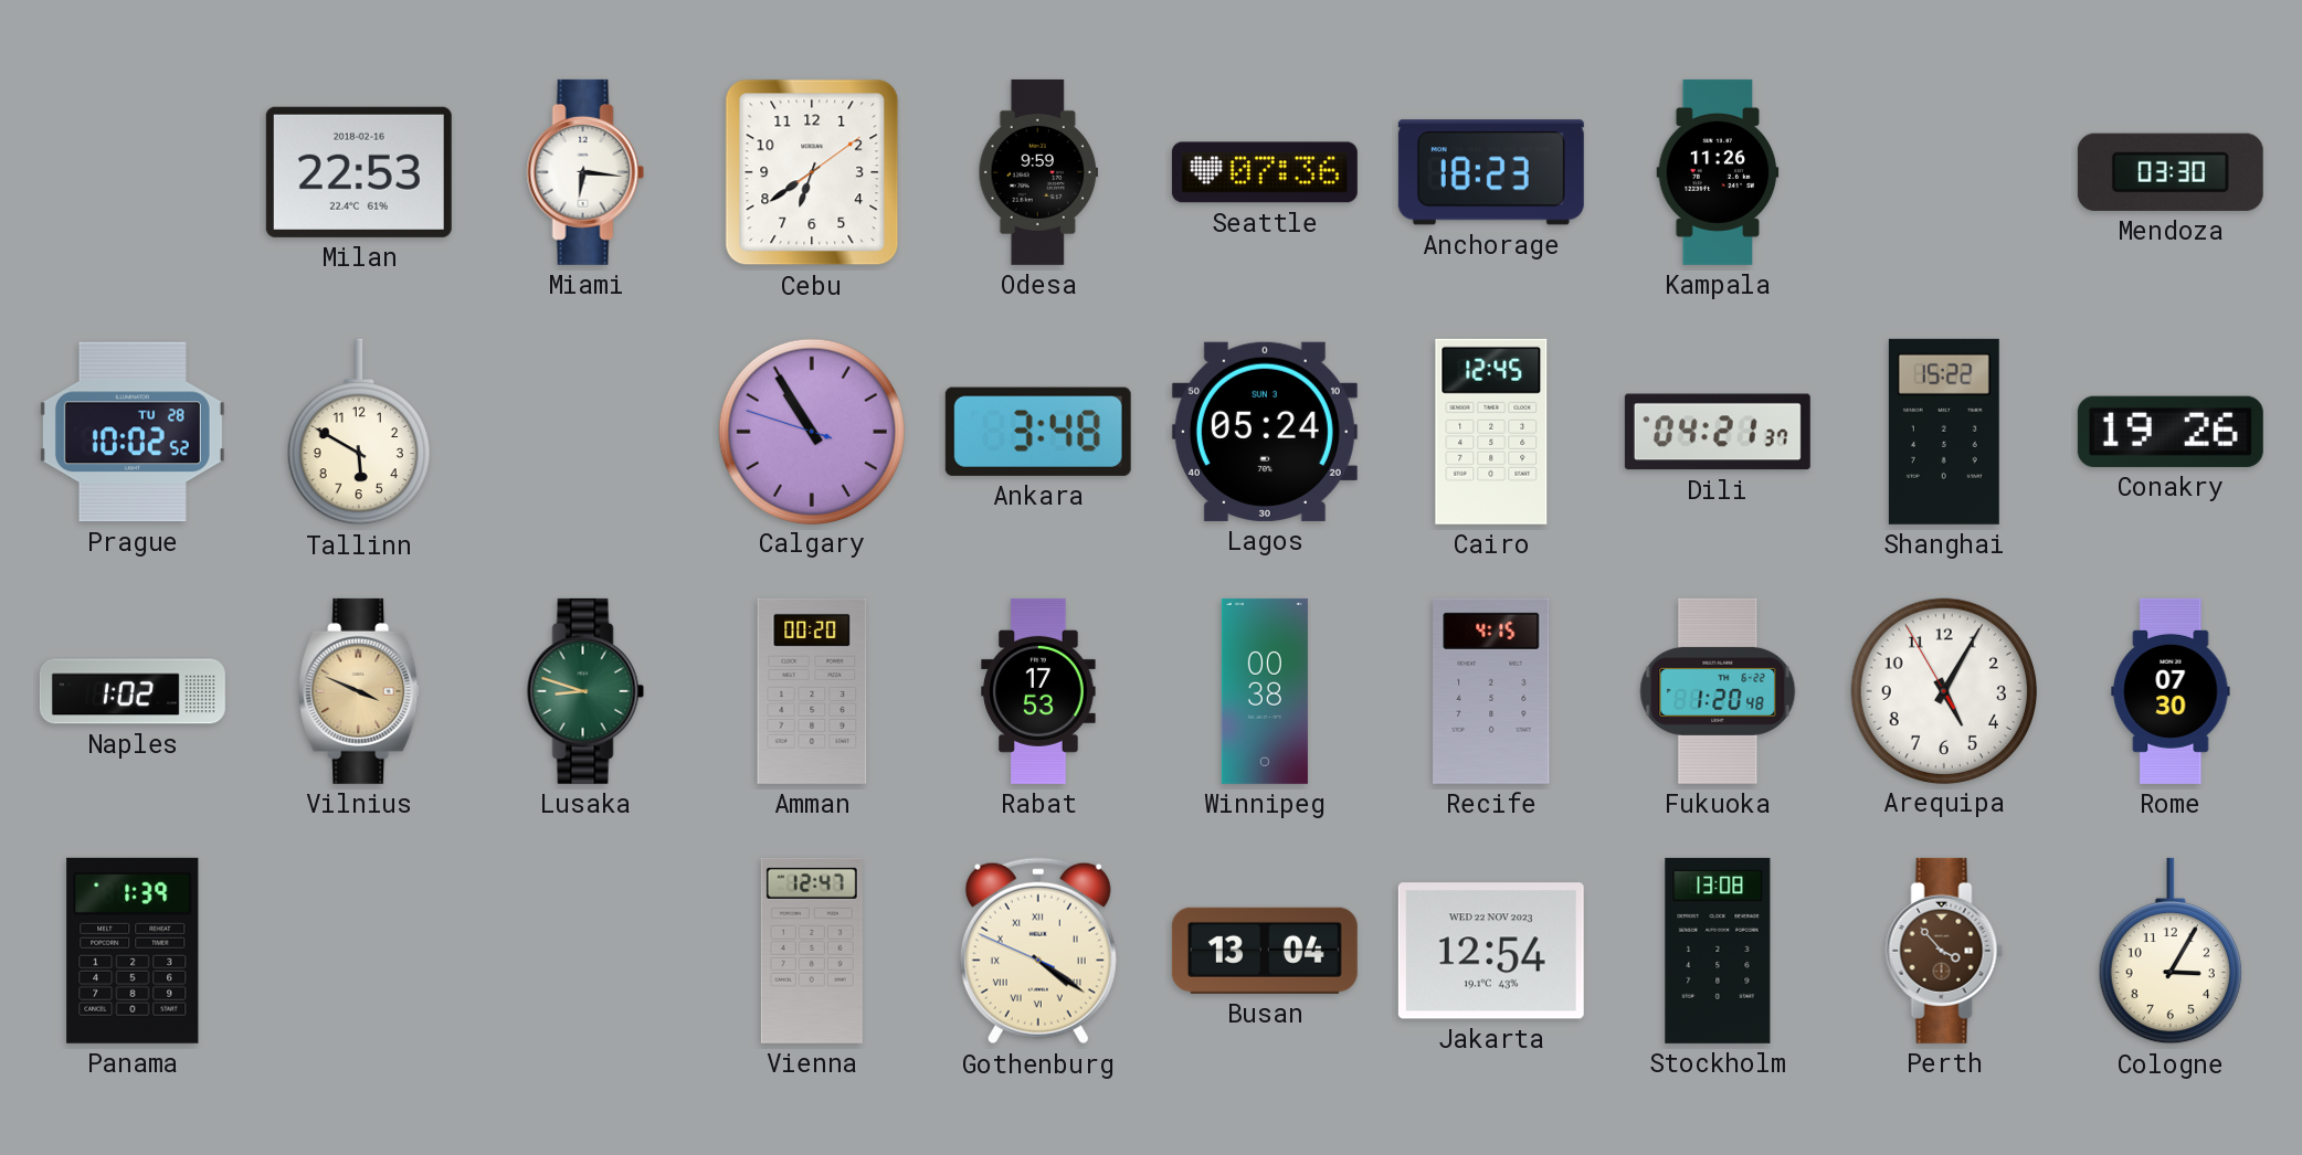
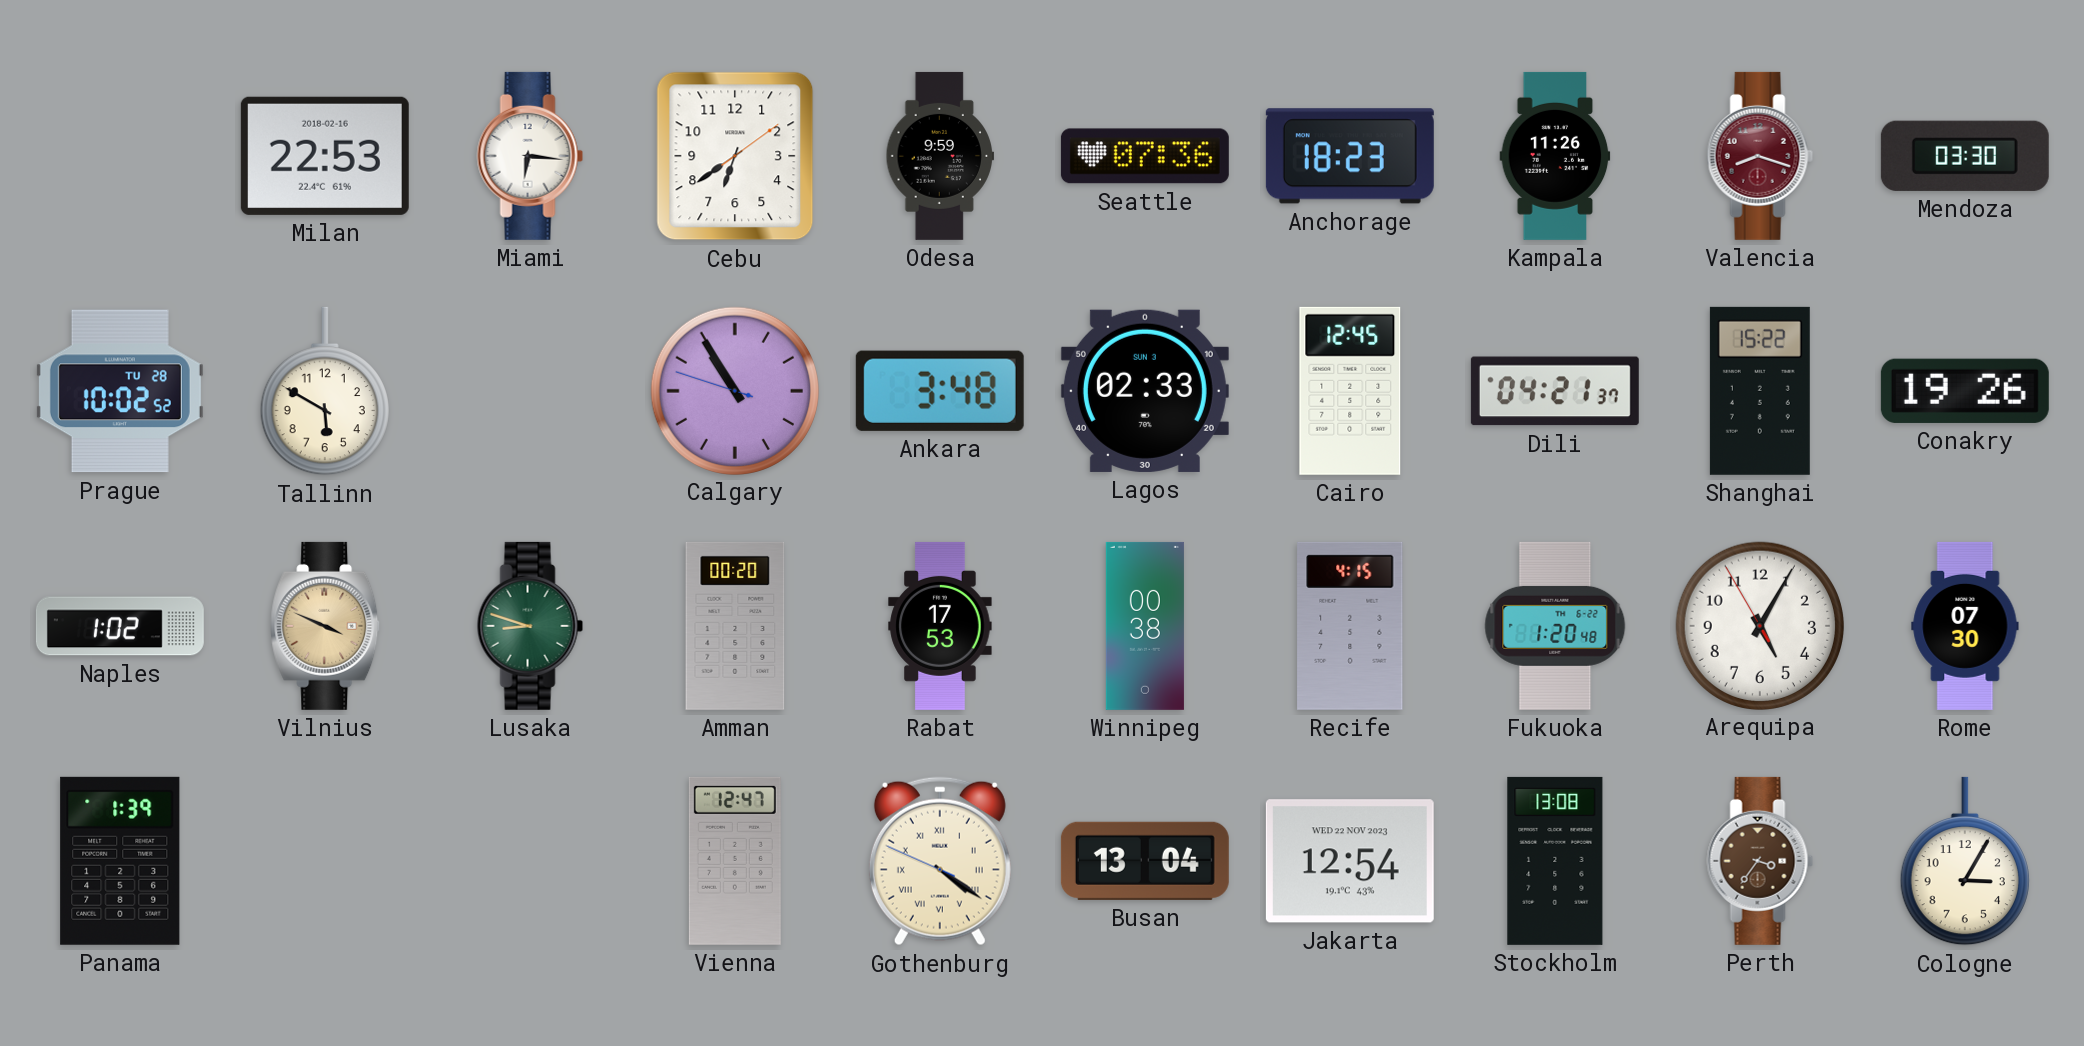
Valencia: none -> 8:18
Lagos: 05:24 -> 02:33
Perth: 3:53 -> 3:36
